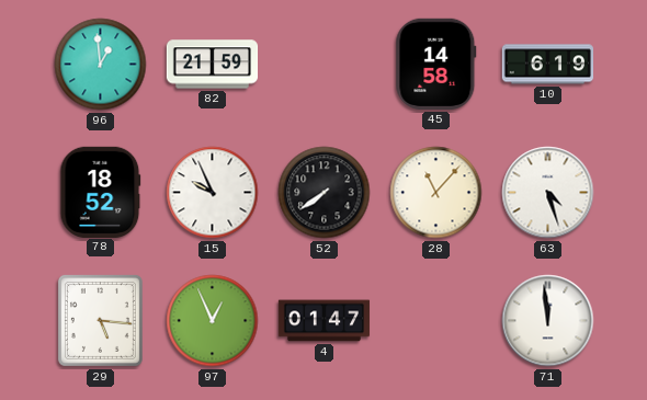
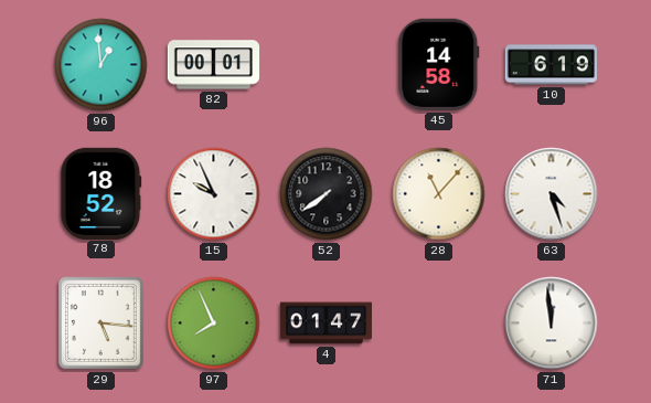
82: 21:59 -> 00:01
97: 12:56 -> 7:56
